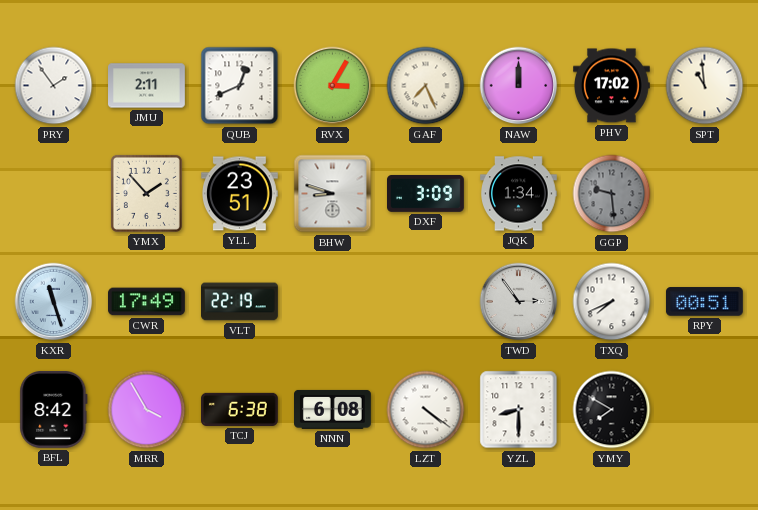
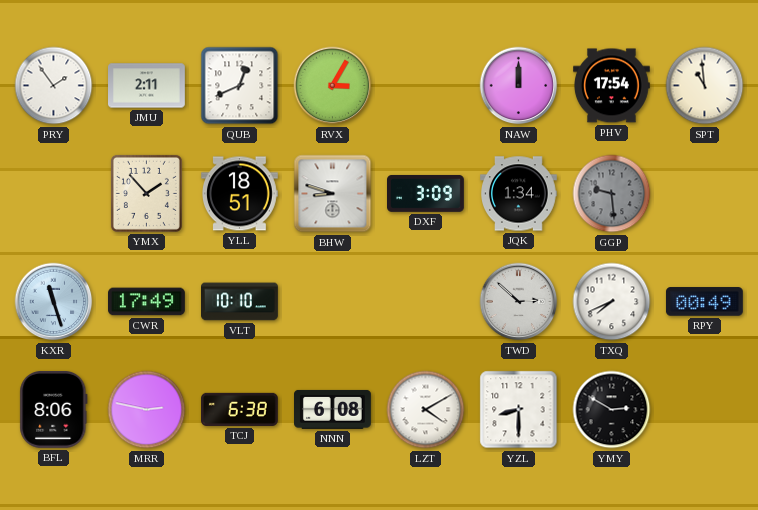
GAF: 7:26 -> none
PHV: 17:02 -> 17:54
YLL: 23:51 -> 18:51
VLT: 22:19 -> 10:10
TWD: 2:54 -> 2:52
RPY: 00:51 -> 00:49
BFL: 8:42 -> 8:06
MRR: 3:55 -> 2:47
LZT: 4:21 -> 4:10
YMY: 7:50 -> 2:50
